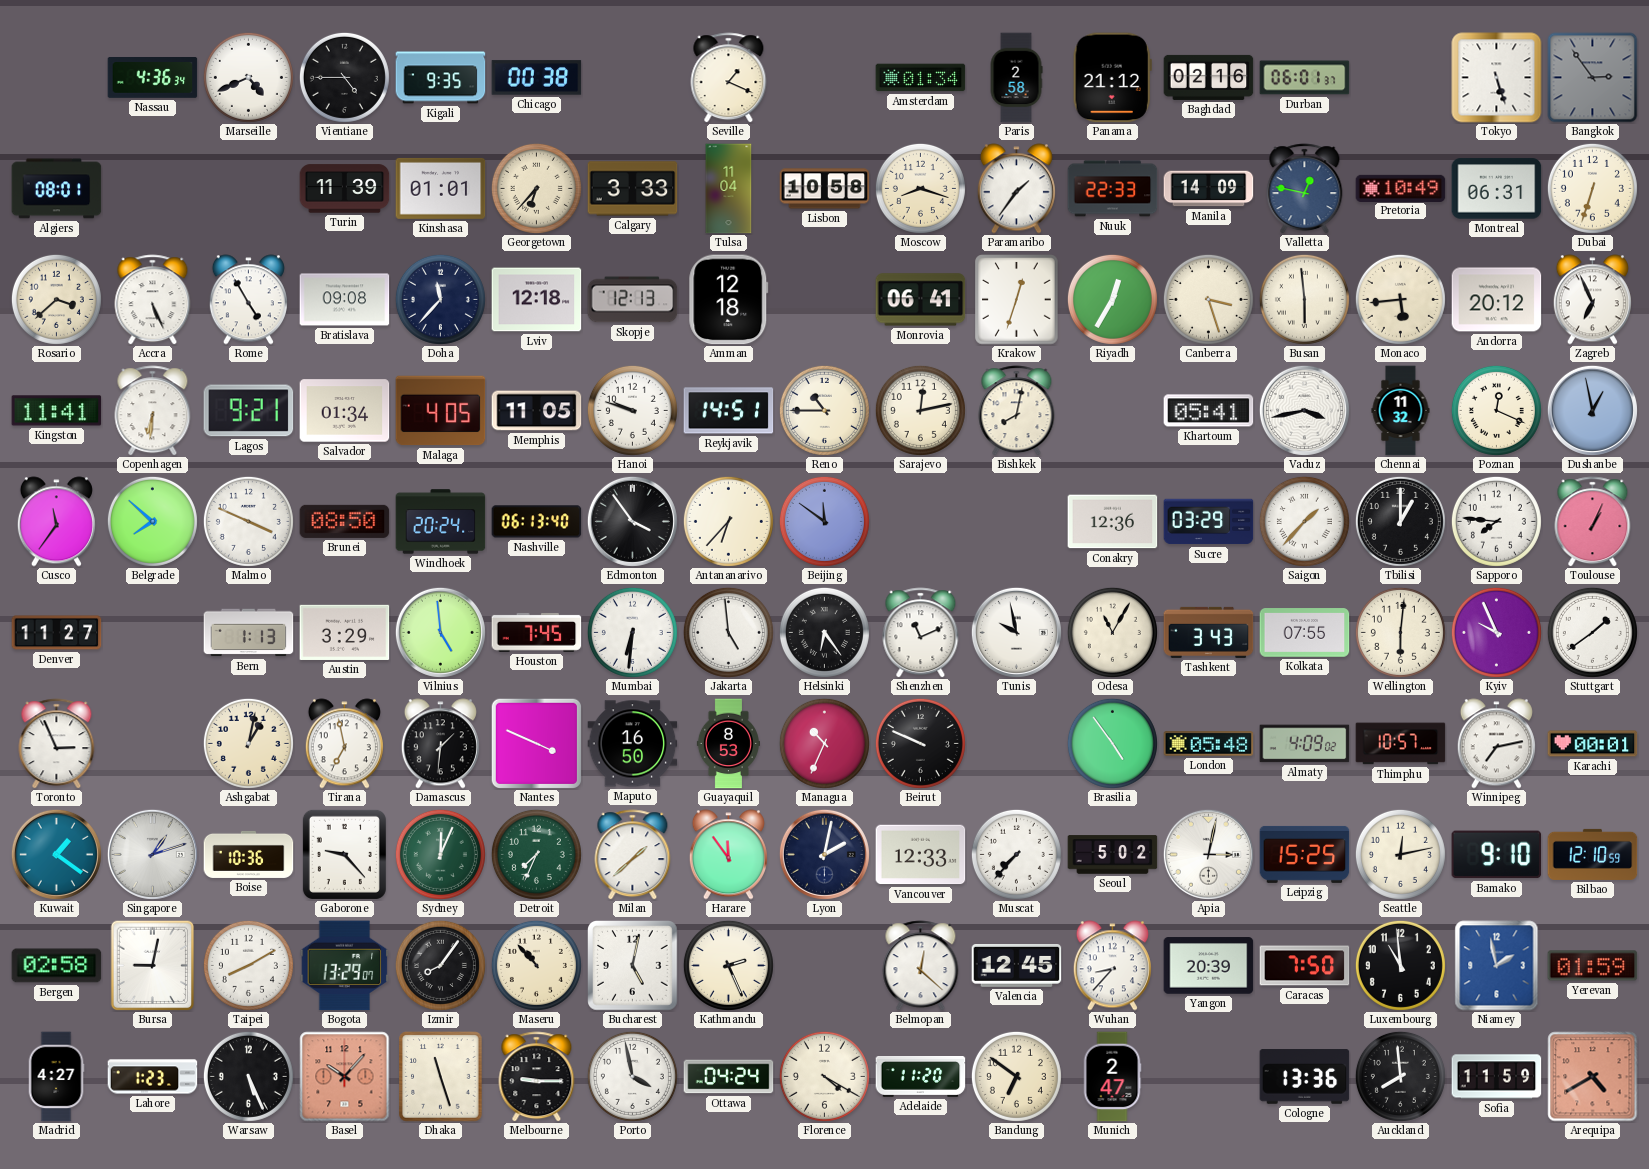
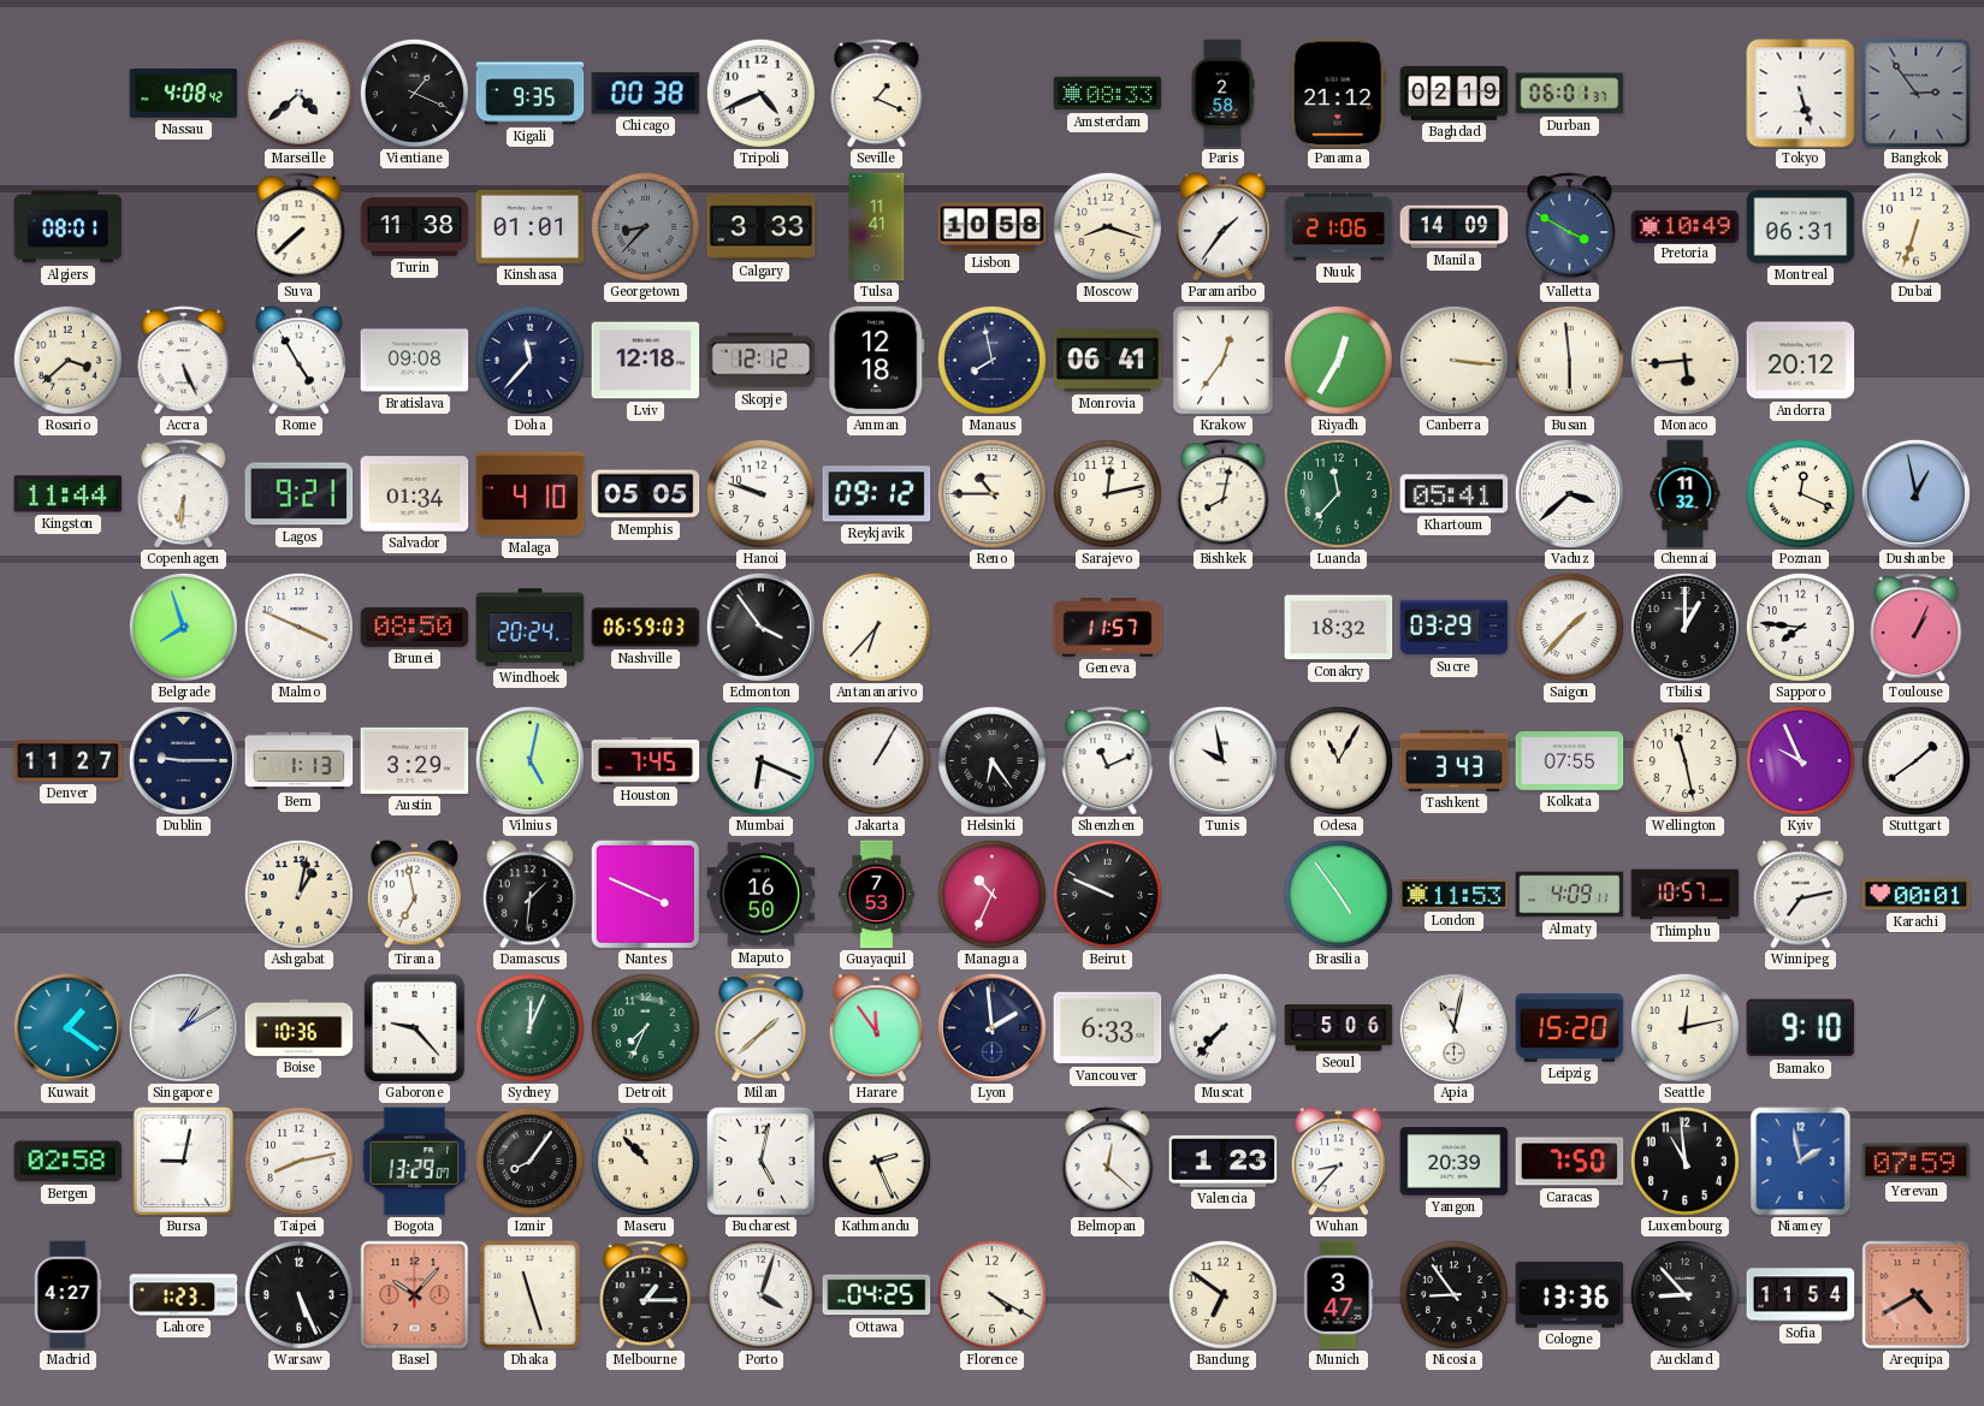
Nassau: 4:36 -> 4:08
Marseille: 4:41 -> 4:38
Vientiane: 4:45 -> 1:19
Tripoli: none -> 4:41
Amsterdam: 01:34 -> 08:33
Baghdad: 02:16 -> 02:19
Suva: none -> 7:38
Turin: 11:39 -> 11:38
Georgetown: 6:37 -> 8:37
Georgetown dial: cream -> grey
Tulsa: 11:04 -> 11:41
Nuuk: 22:33 -> 21:06
Valletta: 12:47 -> 3:50
Skopje: 12:13 -> 12:12
Manaus: none -> 7:58
Krakow: 12:33 -> 12:36
Canberra: 3:27 -> 3:16
Zagreb: 6:56 -> none
Kingston: 11:41 -> 11:44
Malaga: 4:05 -> 4:10
Memphis: 11:05 -> 05:05
Reykjavik: 14:51 -> 09:12
Luanda: none -> 11:37
Vaduz: 3:43 -> 3:38
Cusco: 11:36 -> none
Belgrade: 7:52 -> 7:57
Nashville: 06:13 -> 06:59
Beijing: 11:51 -> none
Geneva: none -> 11:57
Conakry: 12:36 -> 18:32
Dublin: none -> 9:15
Vilnius: 4:59 -> 5:02
Mumbai: 6:31 -> 6:19
Jakarta: 4:59 -> 1:05
Wellington: 6:01 -> 11:28
Toronto: 2:56 -> none
Guayaquil: 8:53 -> 7:53
London: 05:48 -> 11:53
Almaty: 4:09:02 -> 4:09:11
Singapore: 1:12 -> 1:10
Lyon: 2:02 -> 1:59
Vancouver: 12:33 -> 6:33
Seoul: 5:02 -> 5:06
Apia: 3:02 -> 11:02
Leipzig: 15:25 -> 15:20
Bilbao: 12:10 -> none
Taipei: 8:10 -> 8:13
Valencia: 12:45 -> 1:23
Yerevan: 01:59 -> 07:59
Melbourne: 9:15 -> 1:15
Porto: 3:58 -> 4:03
Ottawa: 04:24 -> 04:25
Adelaide: 11:20 -> none
Munich: 2:47 -> 3:47
Nicosia: none -> 8:54
Auckland: 7:59 -> 8:53
Sofia: 11:59 -> 11:54
